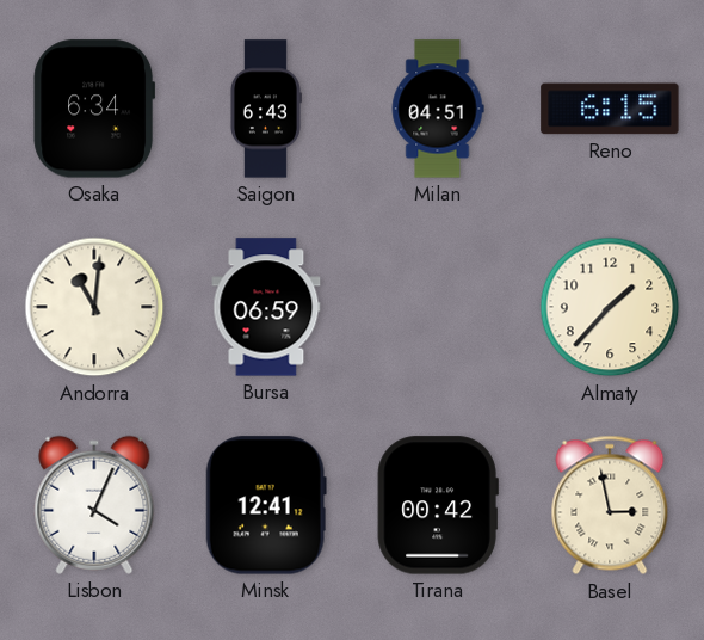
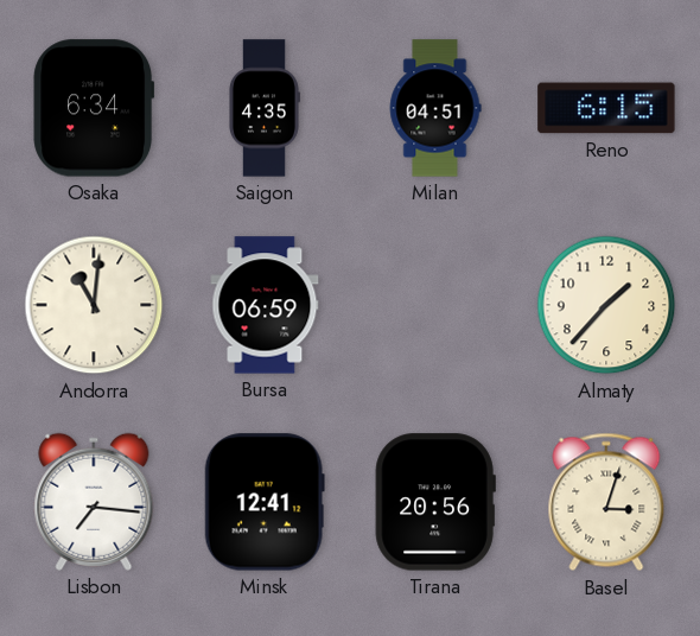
Saigon: 6:43 -> 4:35
Lisbon: 4:04 -> 7:16
Tirana: 00:42 -> 20:56
Basel: 2:58 -> 3:03
